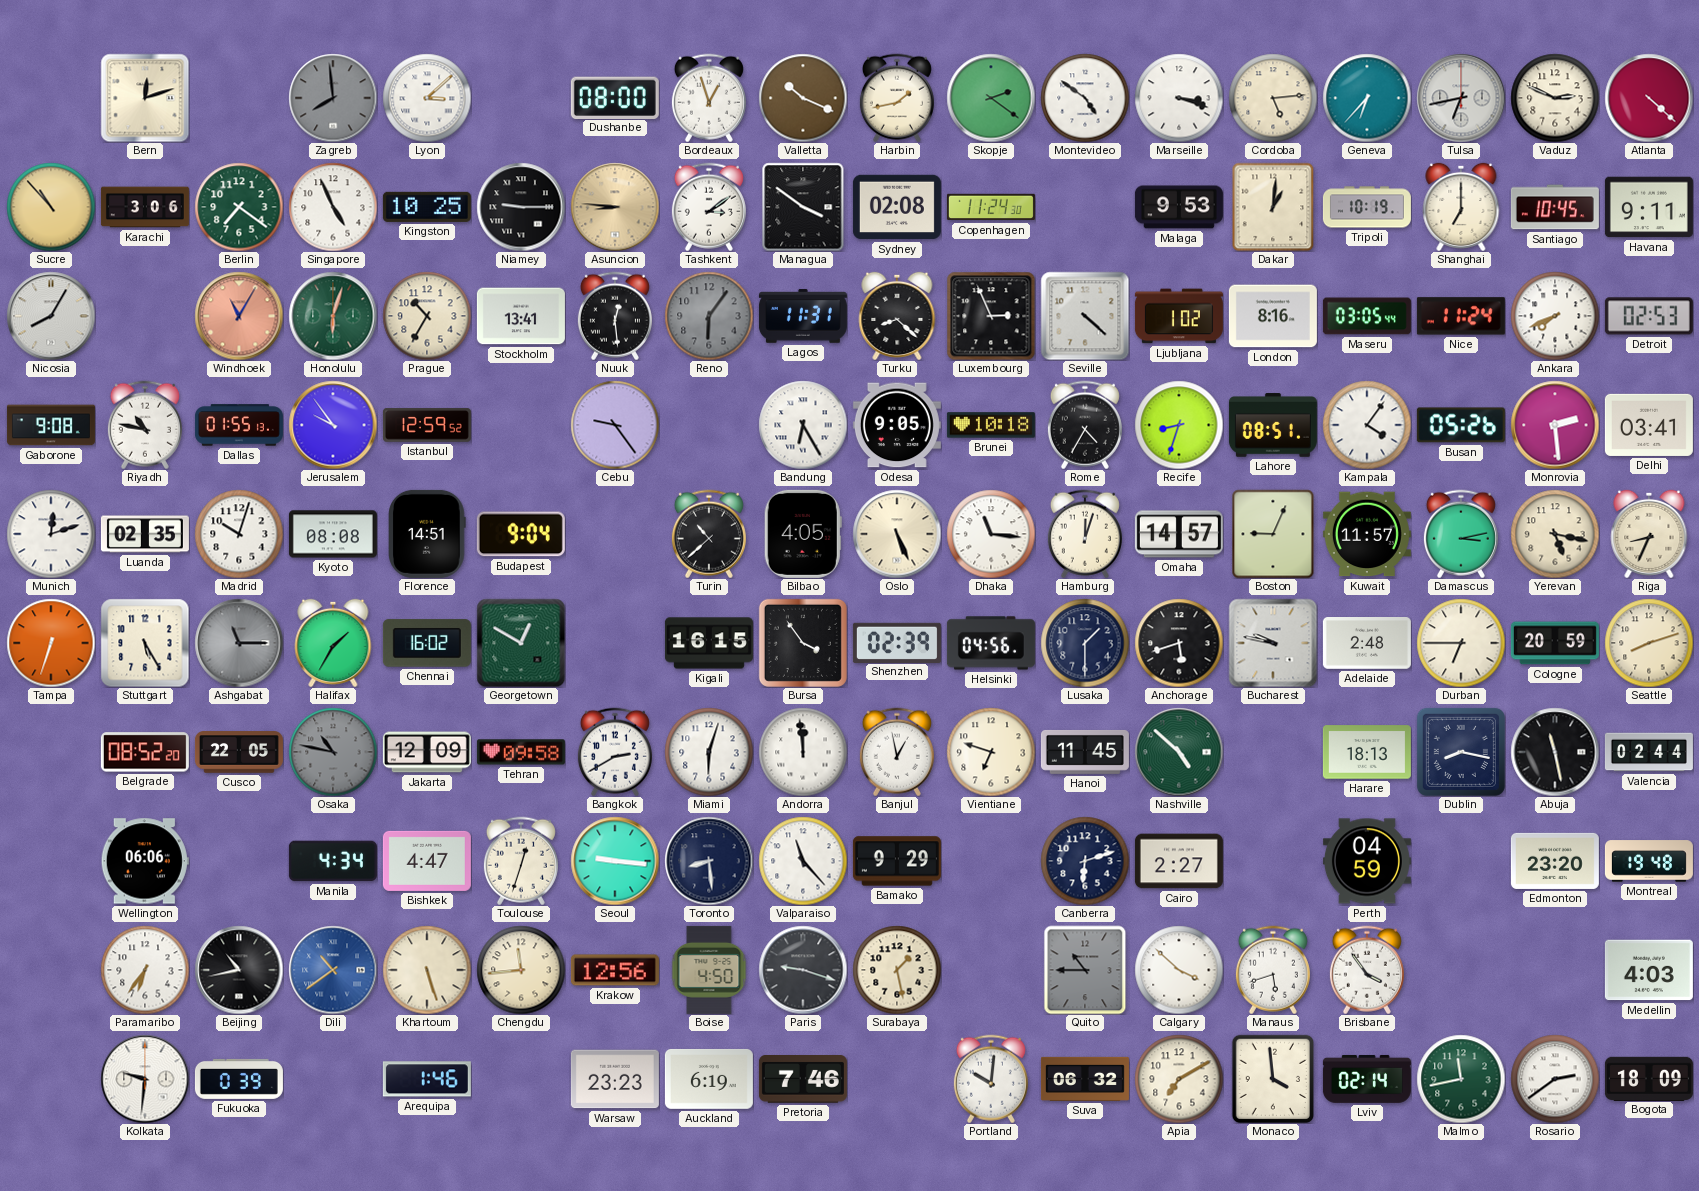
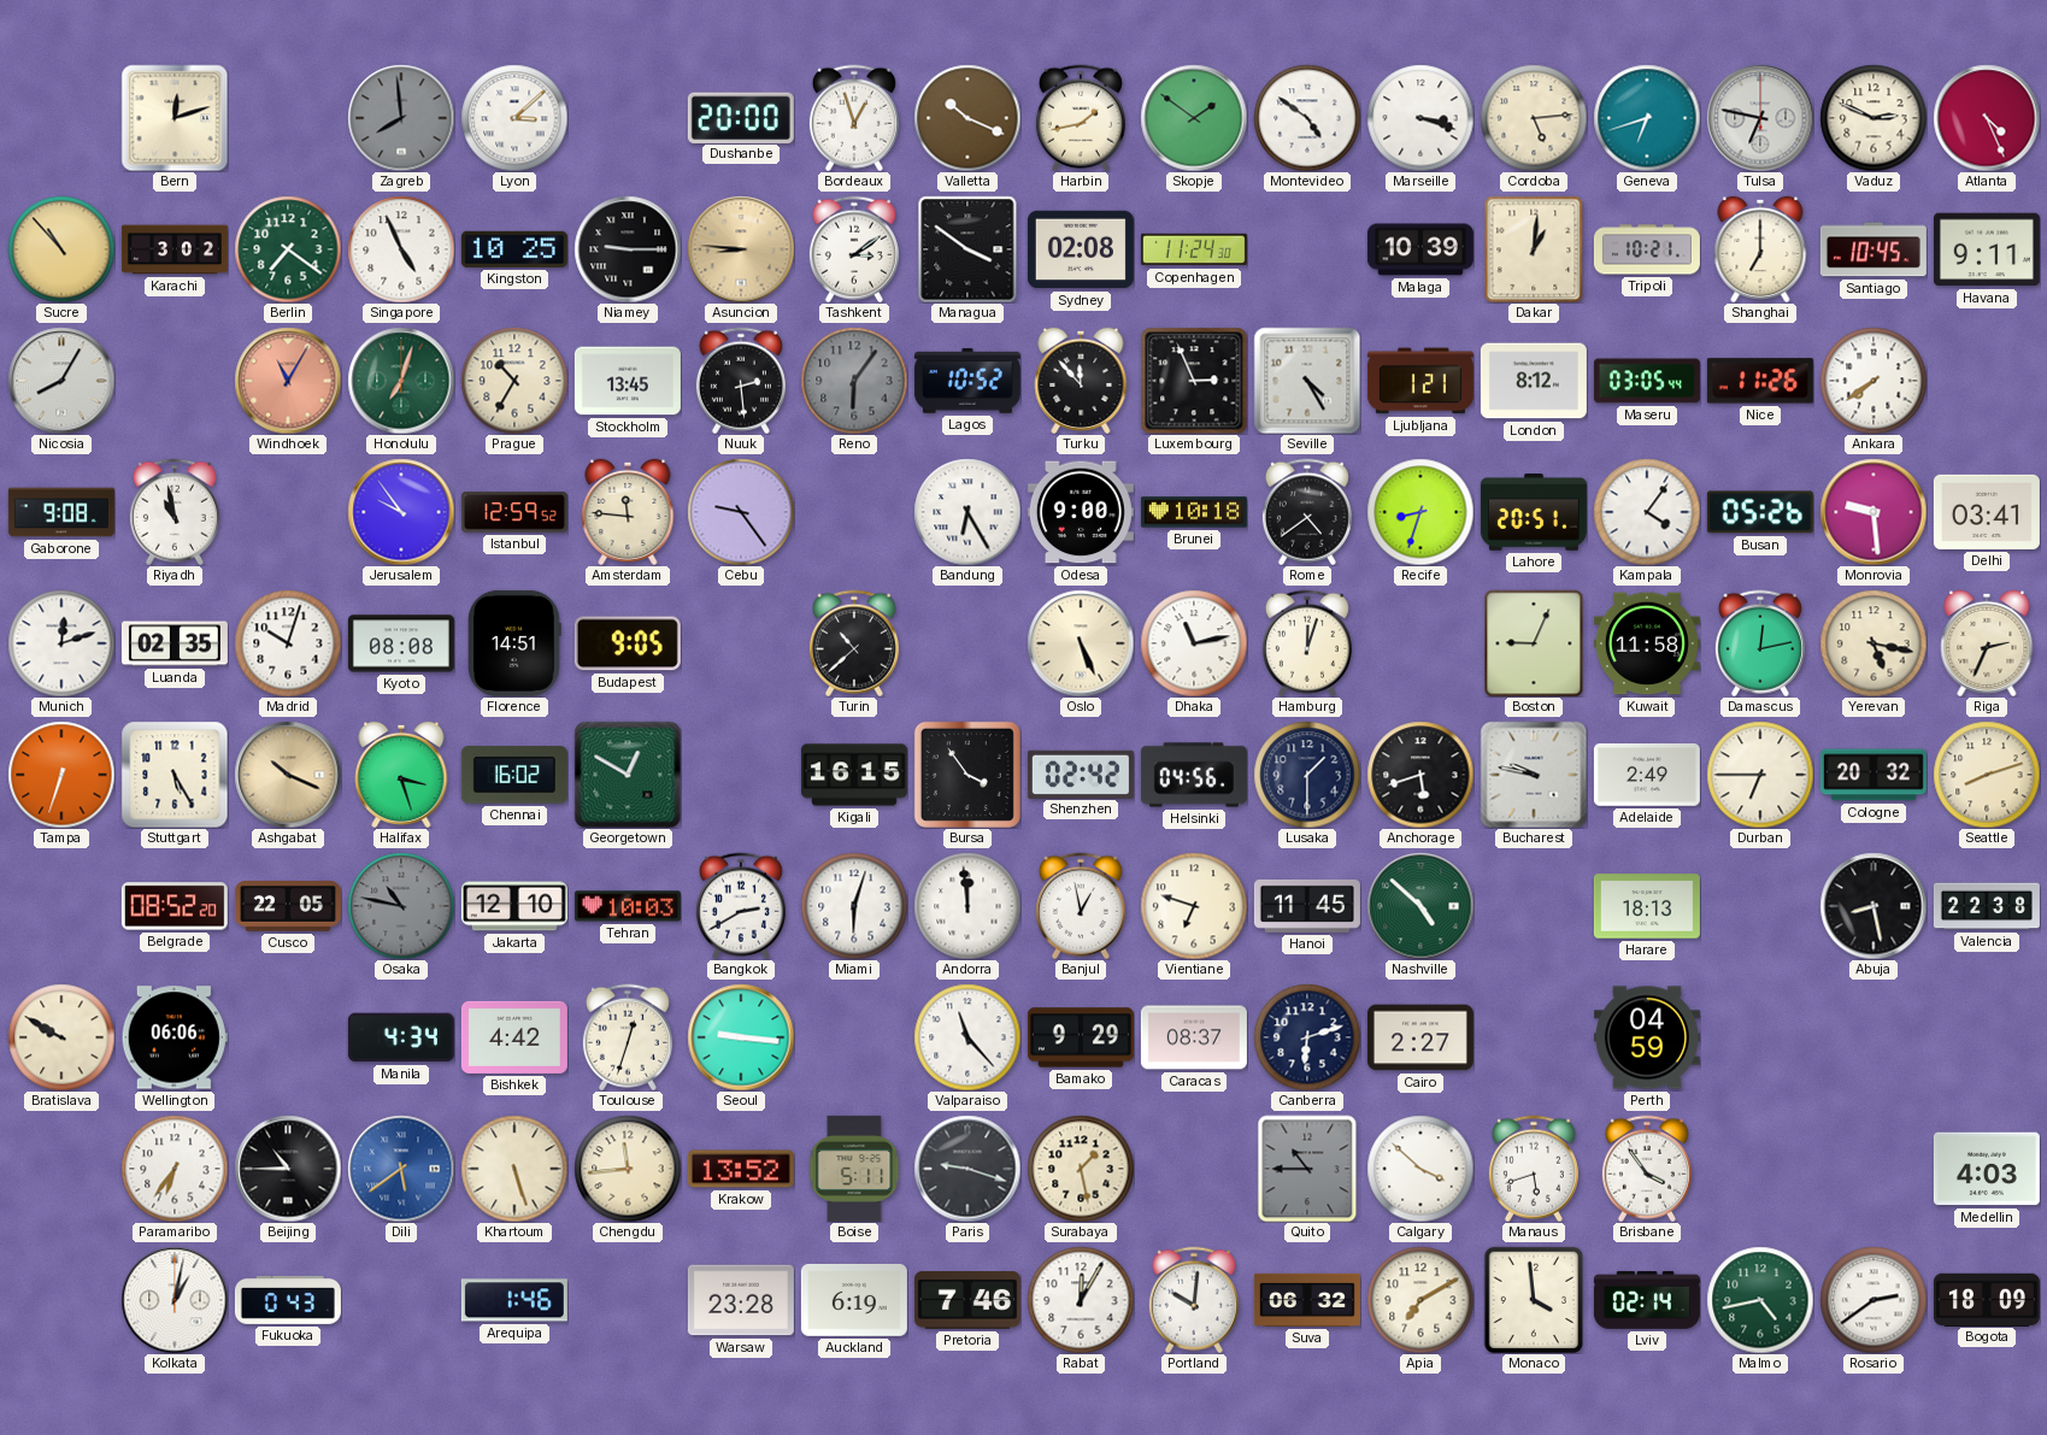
Dushanbe: 08:00 -> 20:00
Skopje: 2:21 -> 1:51
Geneva: 6:37 -> 6:42
Tulsa: 6:43 -> 6:47
Atlanta: 4:22 -> 4:26
Karachi: 3:06 -> 3:02
Malaga: 9:53 -> 10:39
Tripoli: 10:19 -> 10:21
Honolulu: 6:03 -> 7:03
Stockholm: 13:41 -> 13:45
Nuuk: 12:29 -> 2:29
Lagos: 11:31 -> 10:52
Turku: 8:22 -> 11:53
Seville: 4:22 -> 4:25
Ljubljana: 1:02 -> 1:21
London: 8:16 -> 8:12
Nice: 11:24 -> 11:26
Ankara: 7:41 -> 7:39
Detroit: 02:53 -> none
Riyadh: 10:47 -> 10:58
Dallas: 01:55 -> none
Amsterdam: none -> 11:46
Odesa: 9:05 -> 9:00
Rome: 4:35 -> 4:39
Lahore: 08:51 -> 20:51
Monrovia: 2:29 -> 9:29
Budapest: 9:04 -> 9:05
Bilbao: 4:05 -> none
Dhaka: 11:16 -> 11:13
Omaha: 14:57 -> none
Kuwait: 11:57 -> 11:58
Damascus: 3:13 -> 12:13
Riga: 8:34 -> 2:34
Ashgabat: 11:15 -> 10:19
Ashgabat dial: grey -> champagne
Halifax: 1:35 -> 3:27
Shenzhen: 02:39 -> 02:42
Adelaide: 2:48 -> 2:49
Cologne: 20:59 -> 20:32
Jakarta: 12:09 -> 12:10
Tehran: 09:58 -> 10:03
Dublin: 8:17 -> none
Abuja: 11:28 -> 8:28
Valencia: 02:44 -> 22:38
Bratislava: none -> 9:50
Bishkek: 4:47 -> 4:42
Toronto: 8:29 -> none
Caracas: none -> 08:37
Edmonton: 23:20 -> none
Montreal: 19:48 -> none
Beijing: 10:43 -> 10:45
Dili: 10:39 -> 5:39
Krakow: 12:56 -> 13:52
Boise: 4:50 -> 5:11
Kolkata: 9:31 -> 1:02
Fukuoka: 0:39 -> 0:43
Warsaw: 23:23 -> 23:28
Rabat: none -> 12:05
Malmo: 11:43 -> 4:43
